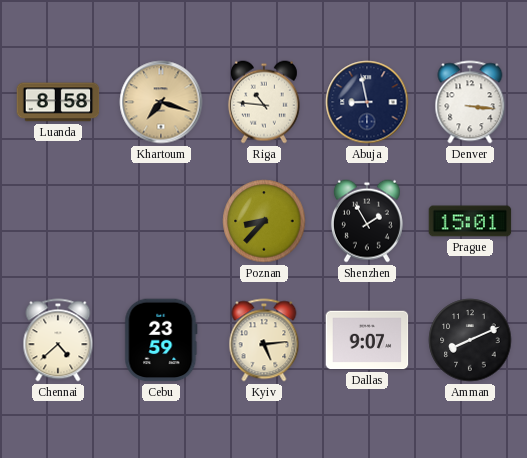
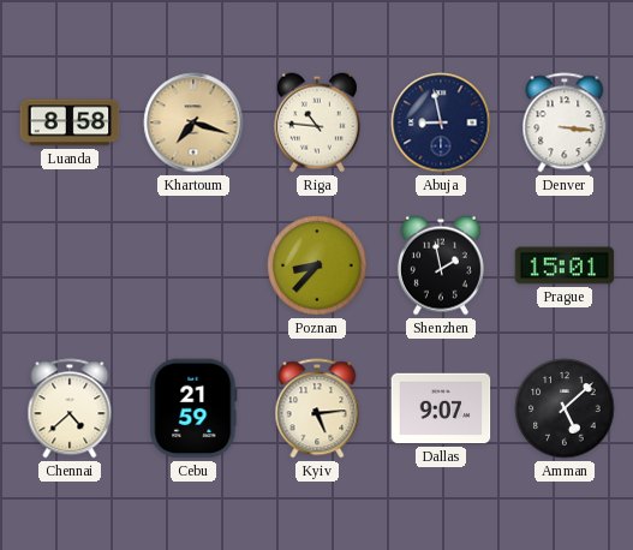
Shenzhen: 1:55 -> 1:58
Cebu: 23:59 -> 21:59
Amman: 8:11 -> 5:08
